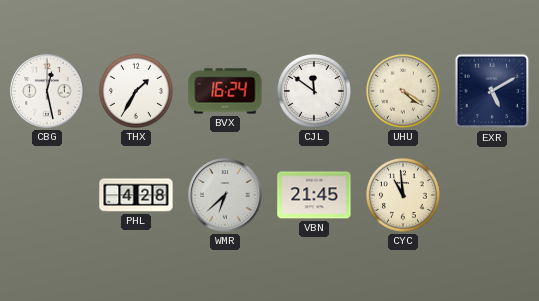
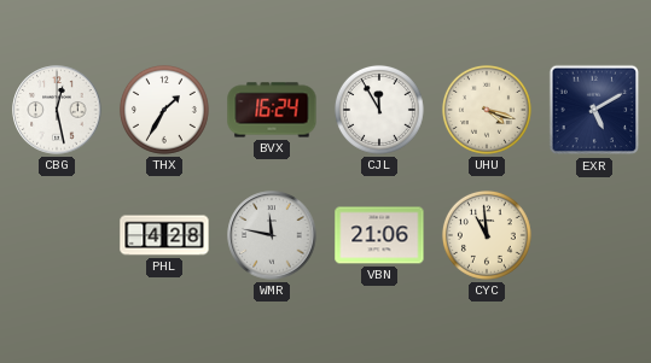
CJL: 11:51 -> 11:55
UHU: 4:21 -> 4:18
WMR: 6:38 -> 11:47
VBN: 21:45 -> 21:06
